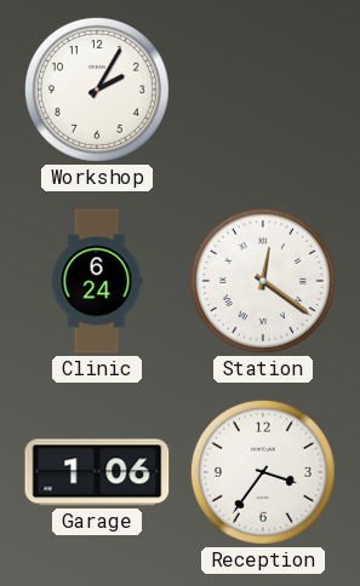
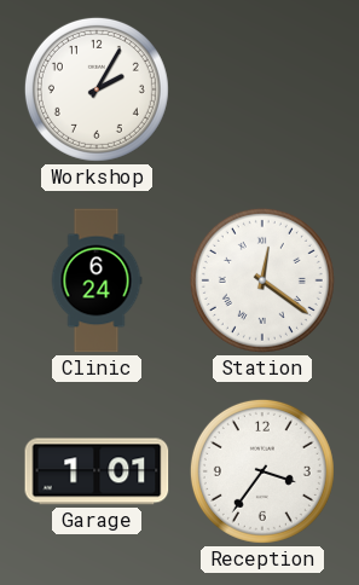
Garage: 1:06 -> 1:01
